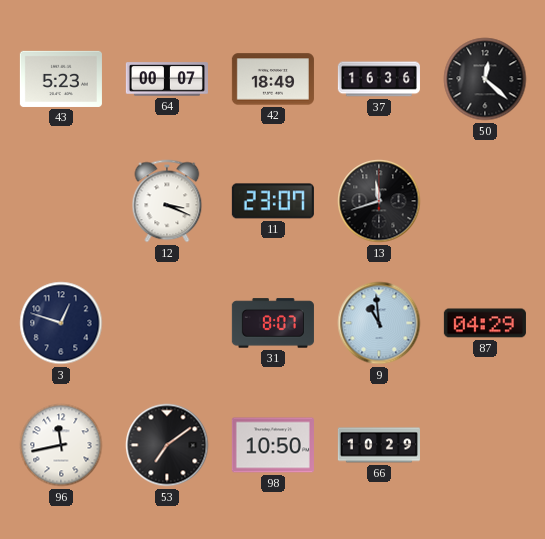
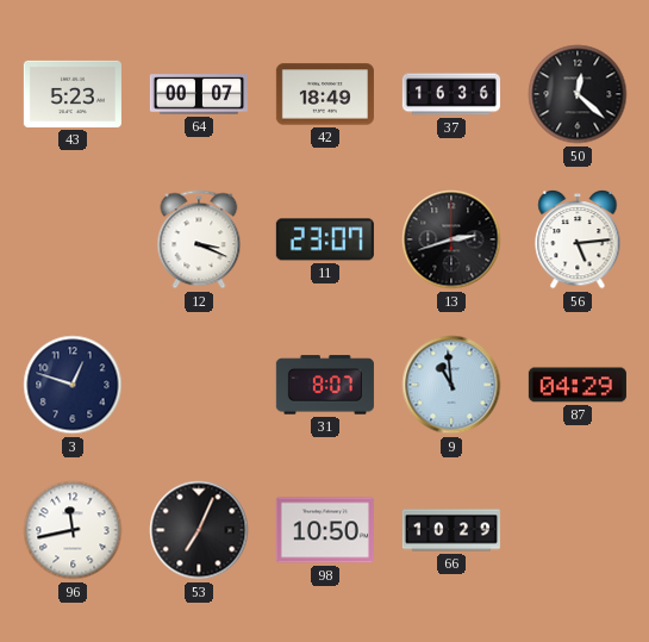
13: 11:42 -> 2:42
56: none -> 5:14
53: 7:09 -> 7:04
